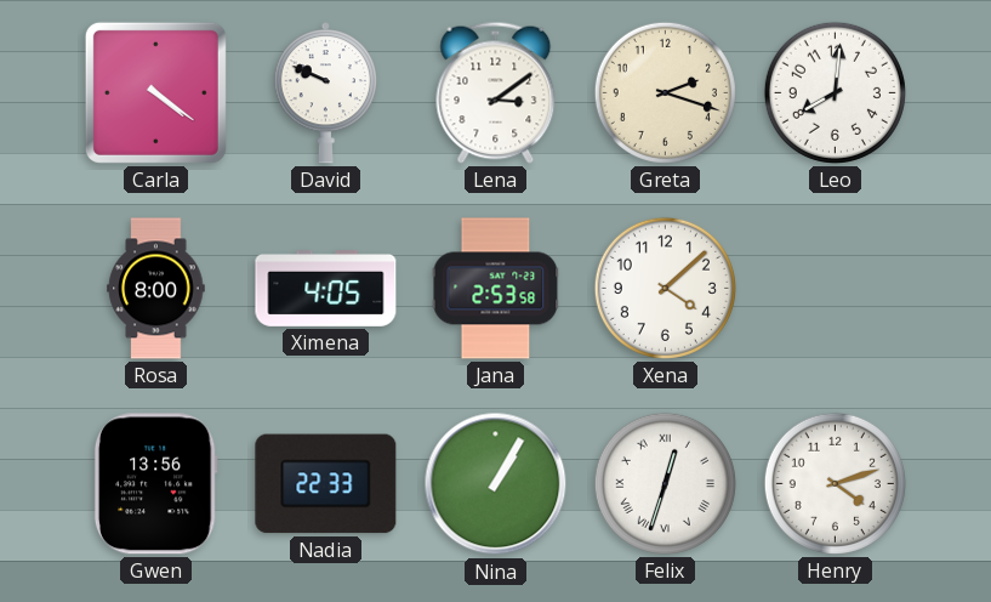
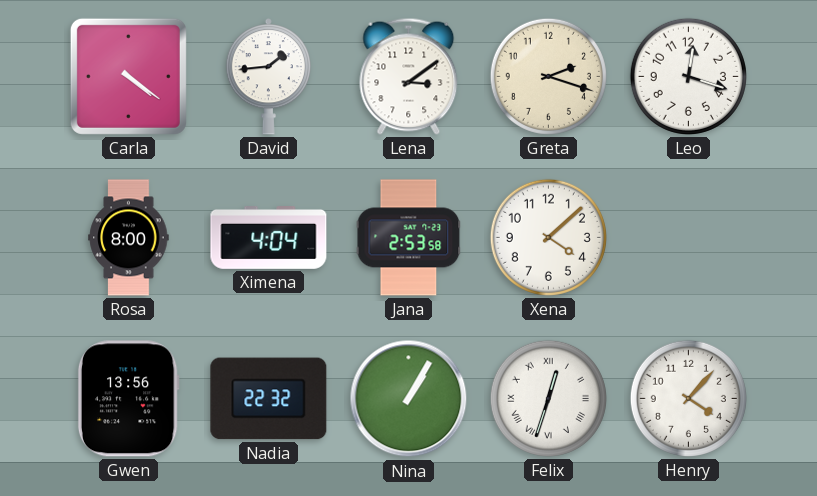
David: 9:49 -> 1:44
Leo: 8:01 -> 12:18
Ximena: 4:05 -> 4:04
Nadia: 22:33 -> 22:32
Henry: 4:12 -> 4:07
